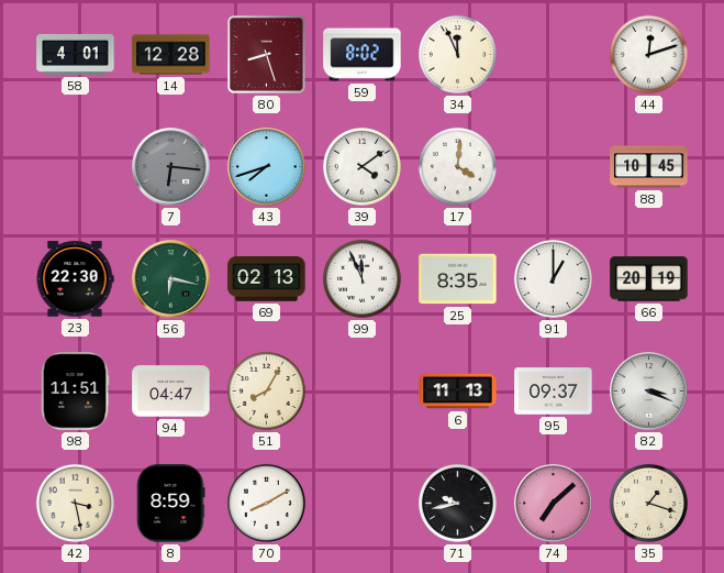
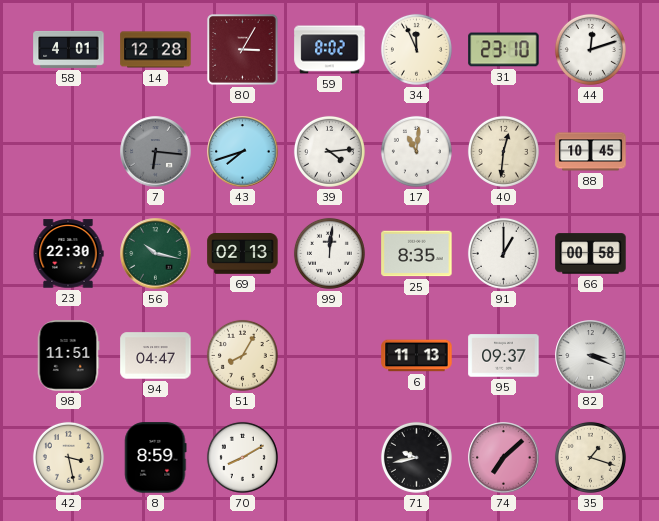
80: 8:27 -> 3:05
31: none -> 23:10
39: 4:09 -> 4:14
17: 4:01 -> 11:01
40: none -> 12:31
56: 6:17 -> 10:17
99: 11:56 -> 12:01
66: 20:19 -> 00:58
